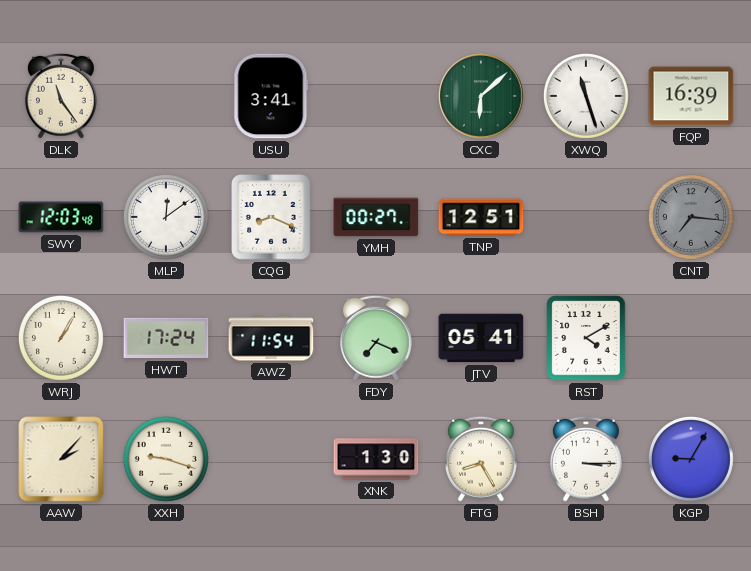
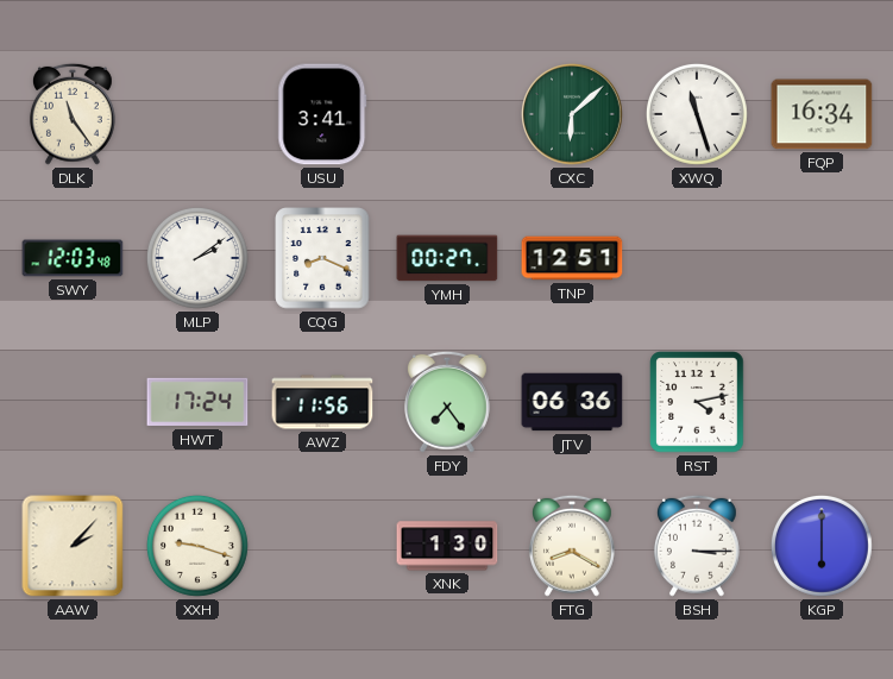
FQP: 16:39 -> 16:34
MLP: 12:09 -> 2:09
CNT: 7:16 -> none
WRJ: 1:05 -> none
AWZ: 11:54 -> 11:56
FDY: 7:19 -> 7:24
JTV: 05:41 -> 06:36
RST: 4:10 -> 4:13
FTG: 8:25 -> 8:20
KGP: 9:05 -> 6:00
